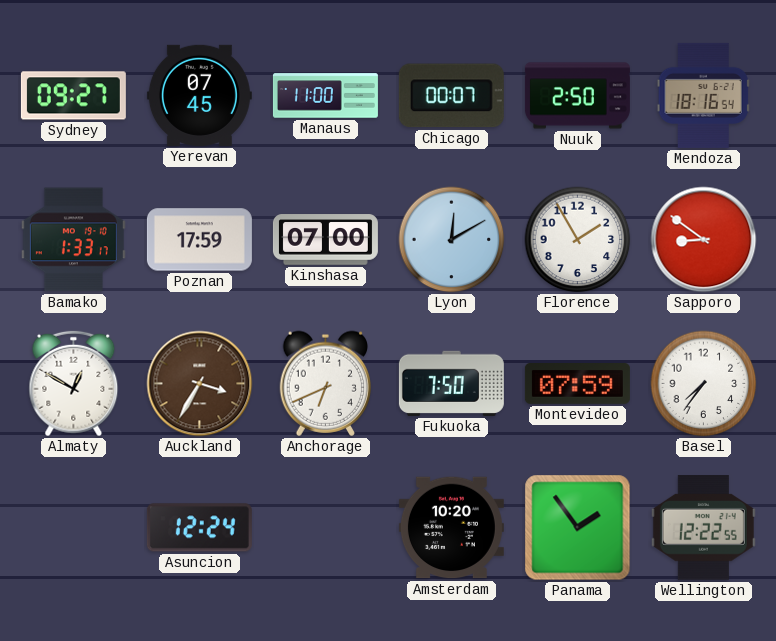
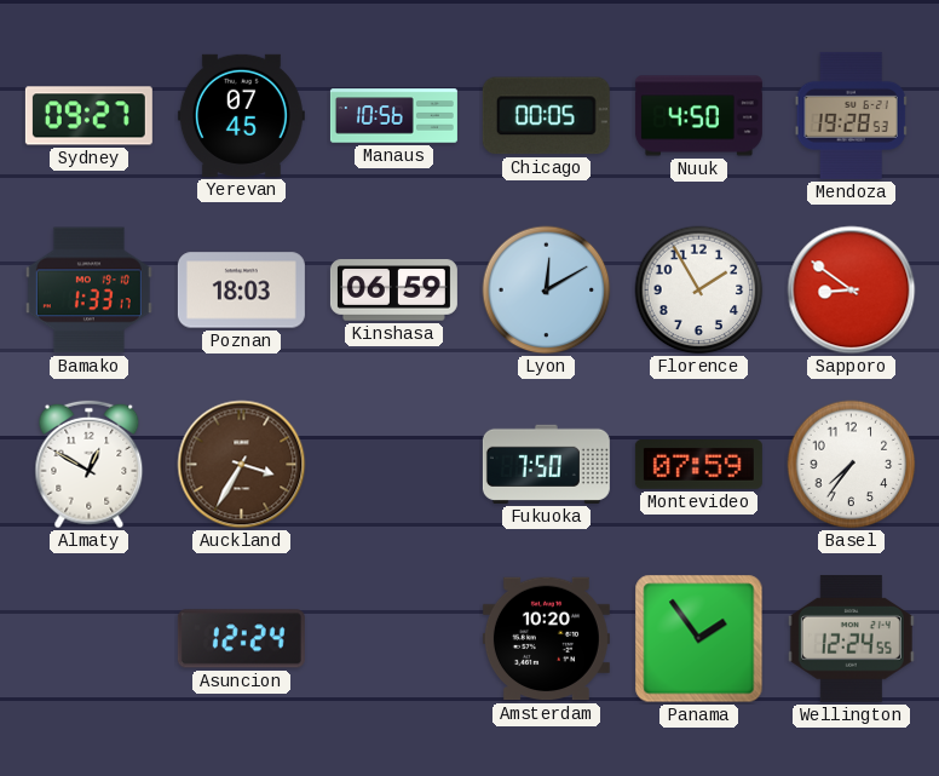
Manaus: 11:00 -> 10:56
Chicago: 00:07 -> 00:05
Nuuk: 2:50 -> 4:50
Mendoza: 18:16 -> 19:28
Poznan: 17:59 -> 18:03
Kinshasa: 07:00 -> 06:59
Anchorage: 6:41 -> none
Wellington: 12:22 -> 12:24
